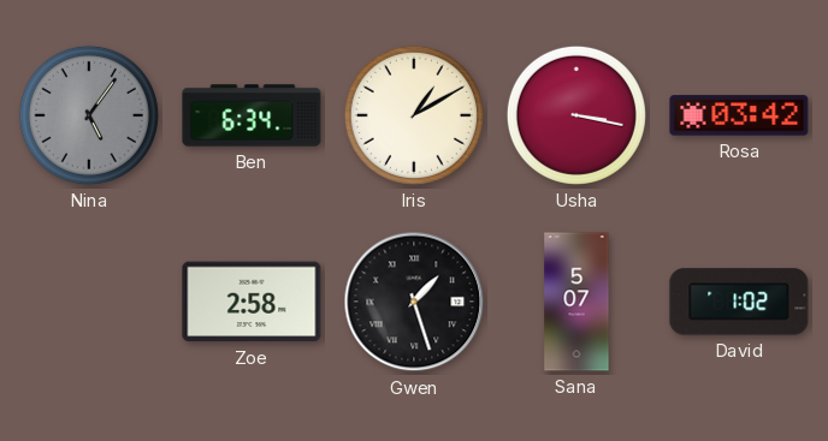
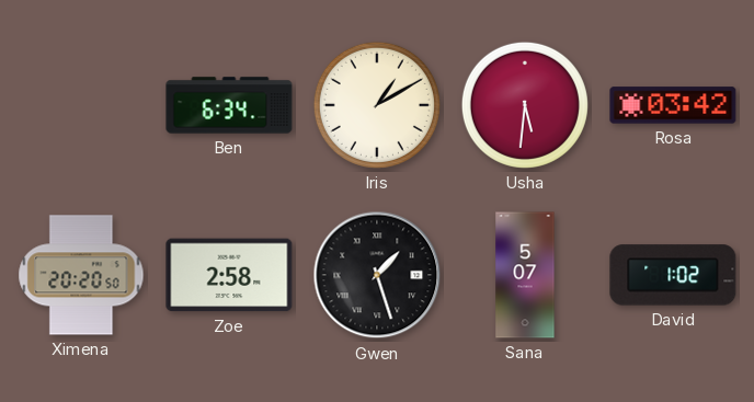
Nina: 5:06 -> none
Usha: 3:17 -> 5:31
Ximena: none -> 20:20
